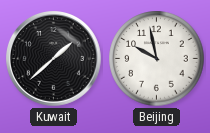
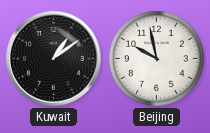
Kuwait: 1:38 -> 1:09
